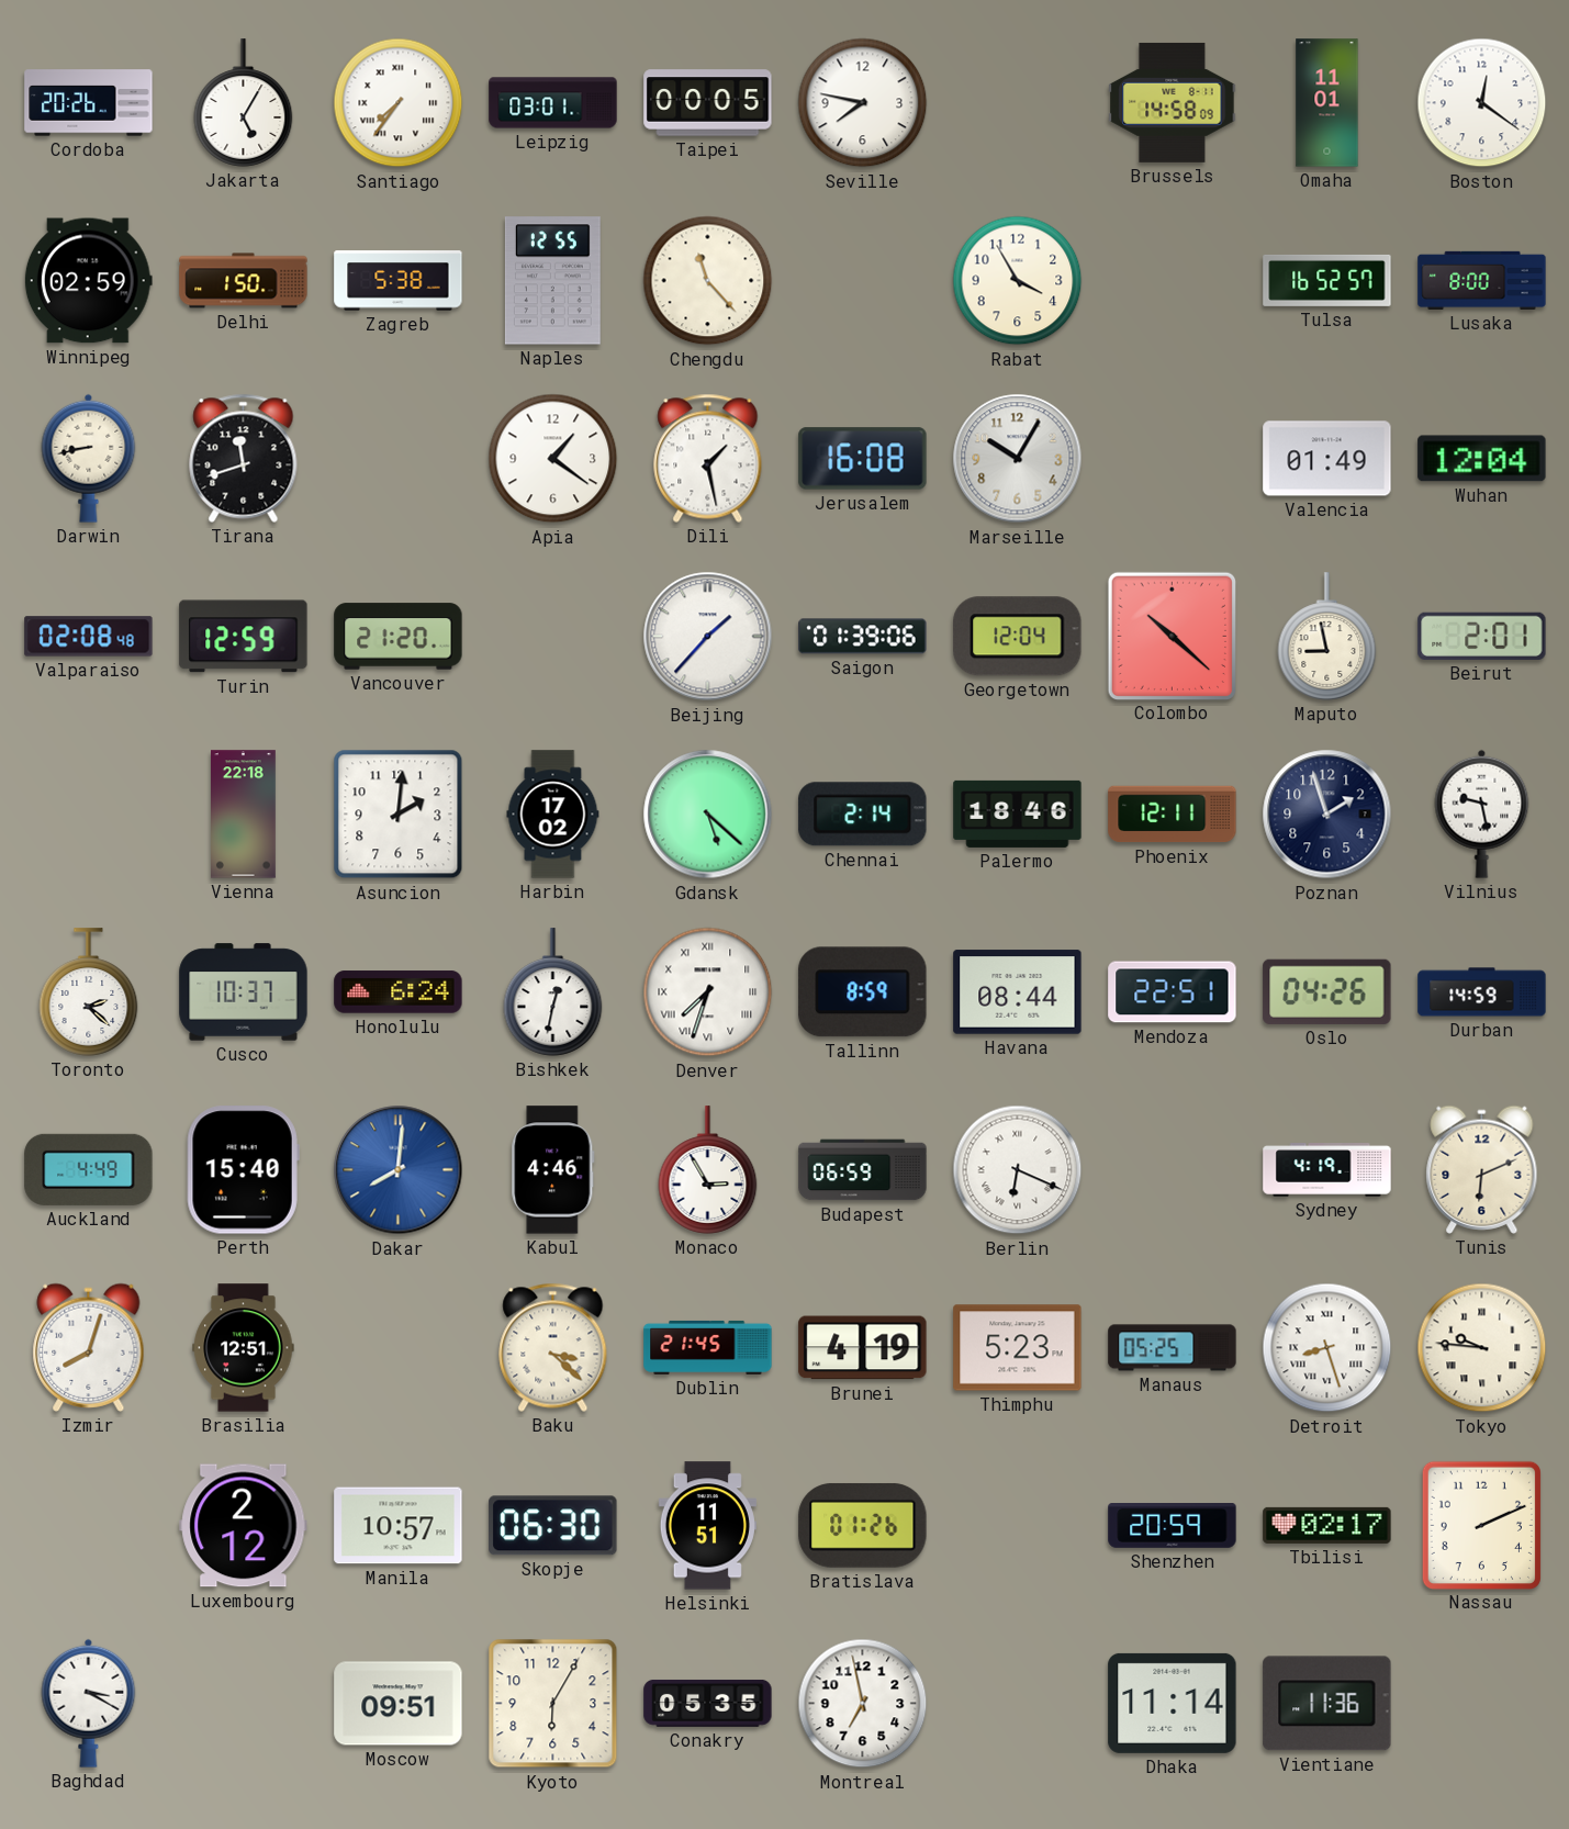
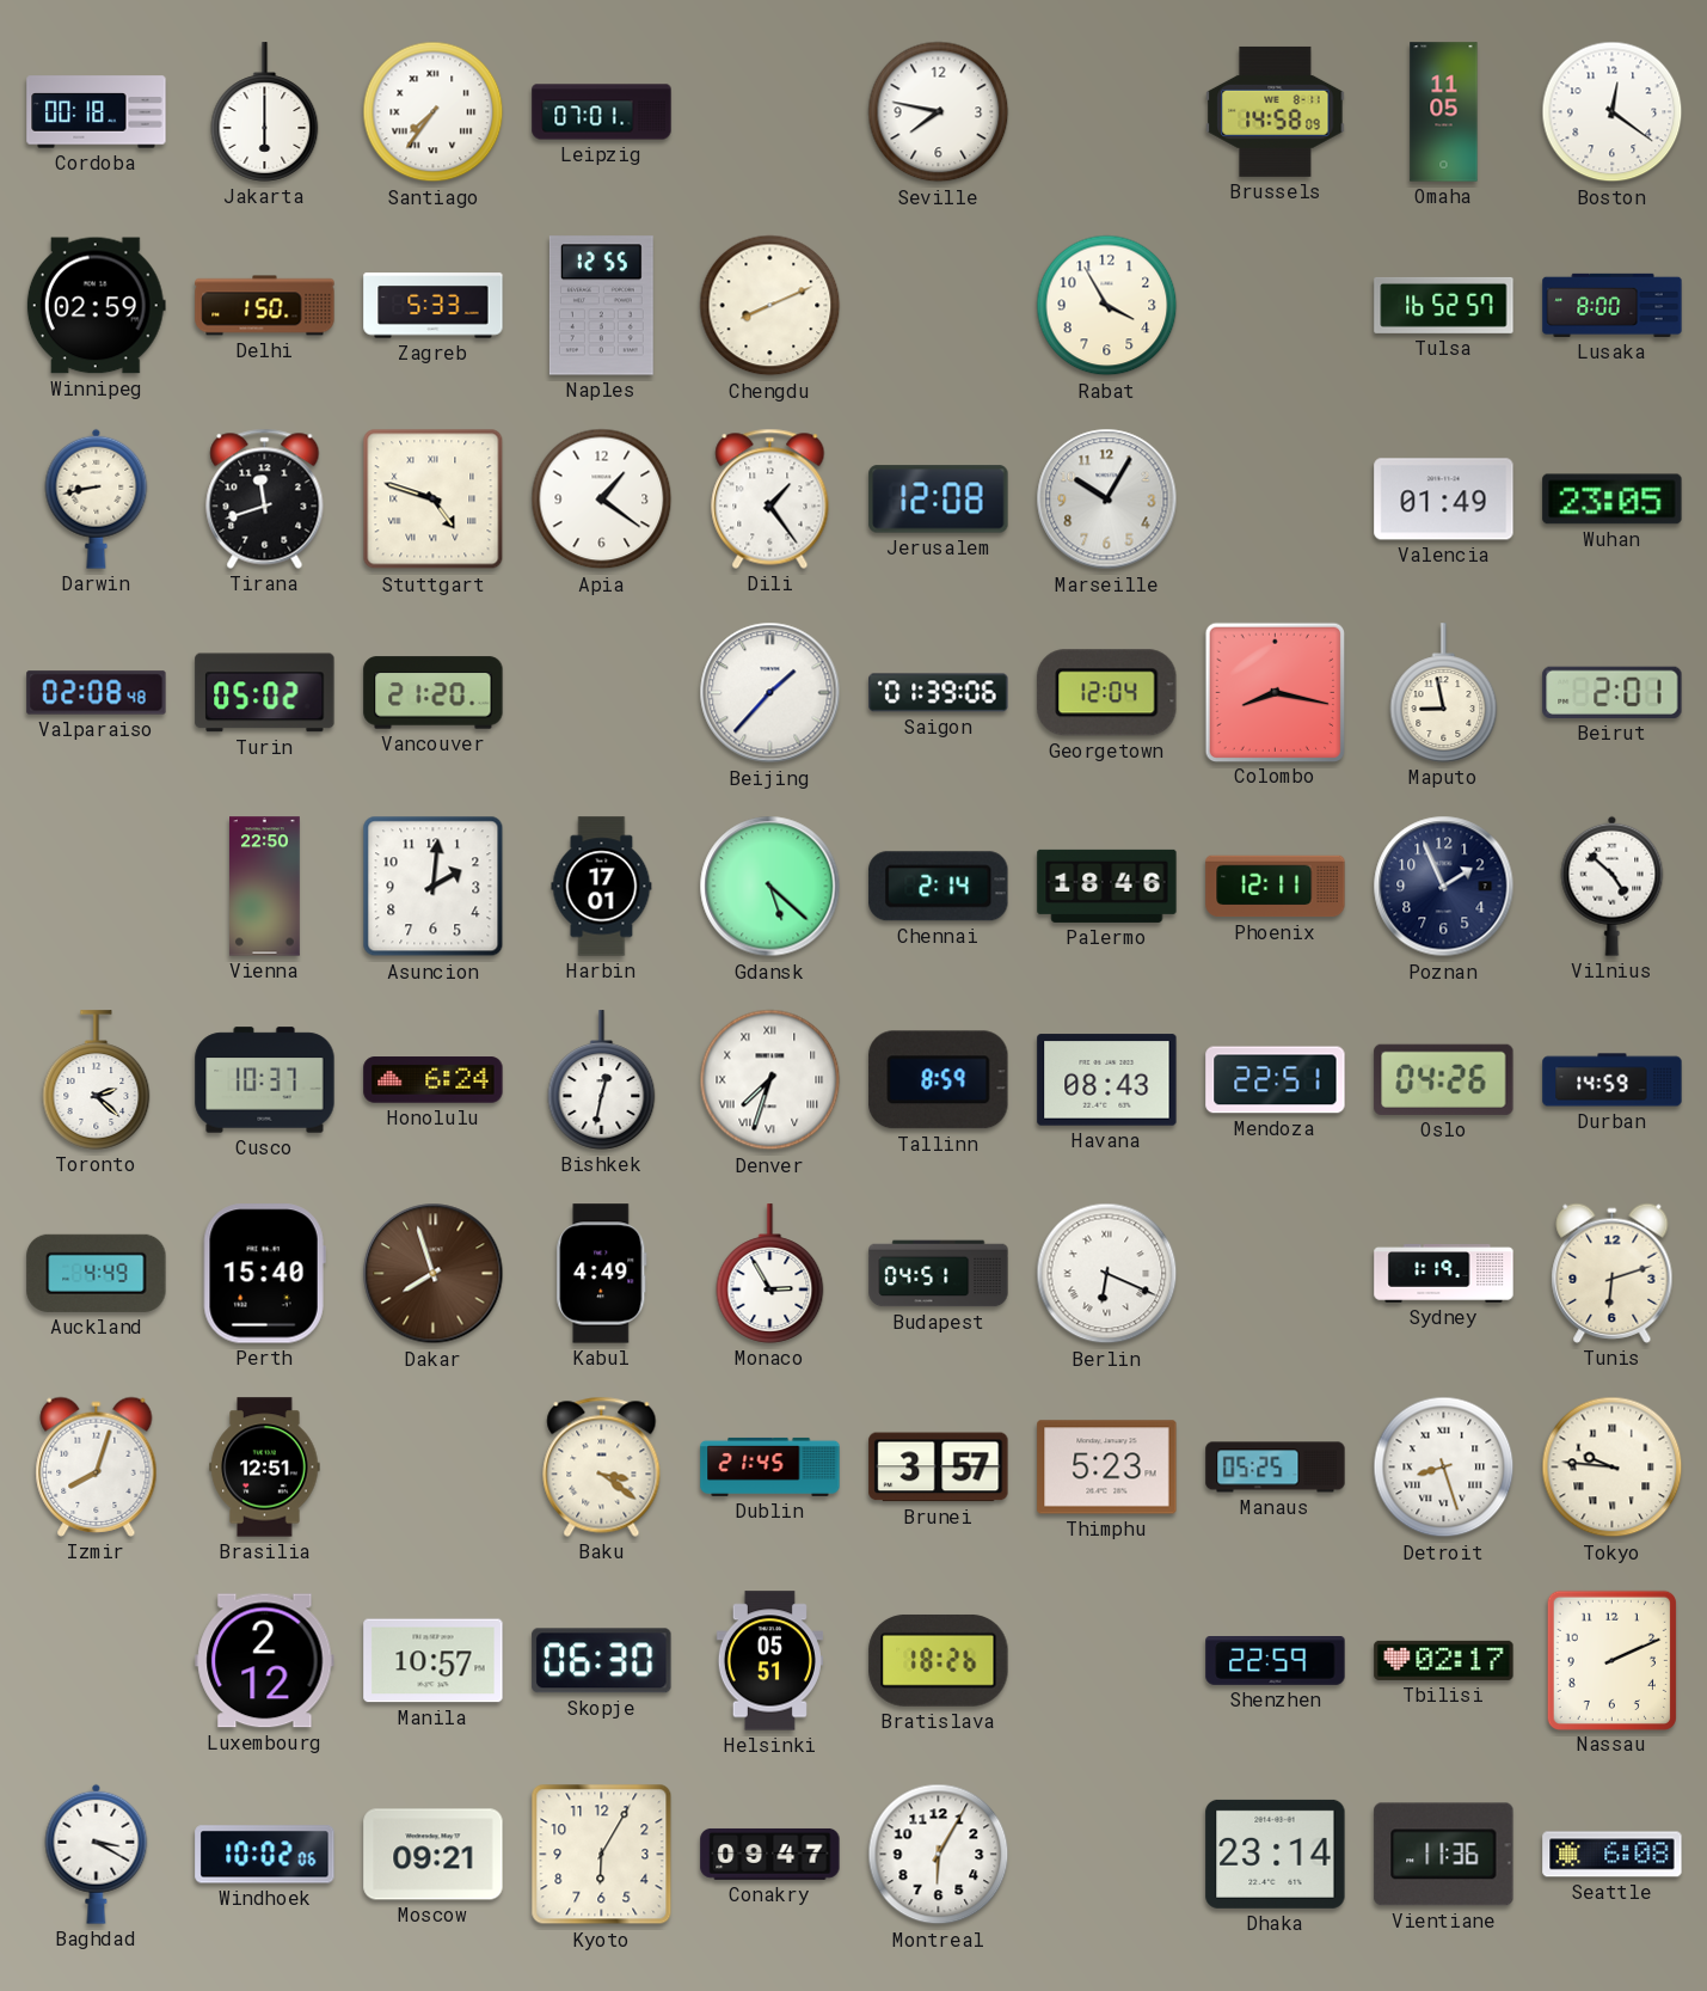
Cordoba: 20:26 -> 00:18
Jakarta: 5:05 -> 6:00
Leipzig: 03:01 -> 07:01
Taipei: 00:05 -> none
Omaha: 11:01 -> 11:05
Zagreb: 5:38 -> 5:33
Chengdu: 11:23 -> 8:11
Stuttgart: none -> 4:48
Dili: 1:28 -> 1:24
Jerusalem: 16:08 -> 12:08
Wuhan: 12:04 -> 23:05
Turin: 12:59 -> 05:02
Colombo: 10:22 -> 8:17
Vienna: 22:18 -> 22:50
Harbin: 17:02 -> 17:01
Poznan: 1:57 -> 1:56
Vilnius: 9:28 -> 4:52
Havana: 08:44 -> 08:43
Dakar: 8:01 -> 7:57
Dakar dial: blue -> brown
Kabul: 4:46 -> 4:49
Budapest: 06:59 -> 04:51
Sydney: 4:19 -> 1:19
Tunis: 6:11 -> 6:12
Baku: 3:22 -> 3:21
Brunei: 4:19 -> 3:57
Helsinki: 11:51 -> 05:51
Bratislava: 01:26 -> 18:26
Shenzhen: 20:59 -> 22:59
Windhoek: none -> 10:02
Moscow: 09:51 -> 09:21
Conakry: 05:35 -> 09:47
Montreal: 6:58 -> 6:05
Dhaka: 11:14 -> 23:14
Seattle: none -> 6:08
